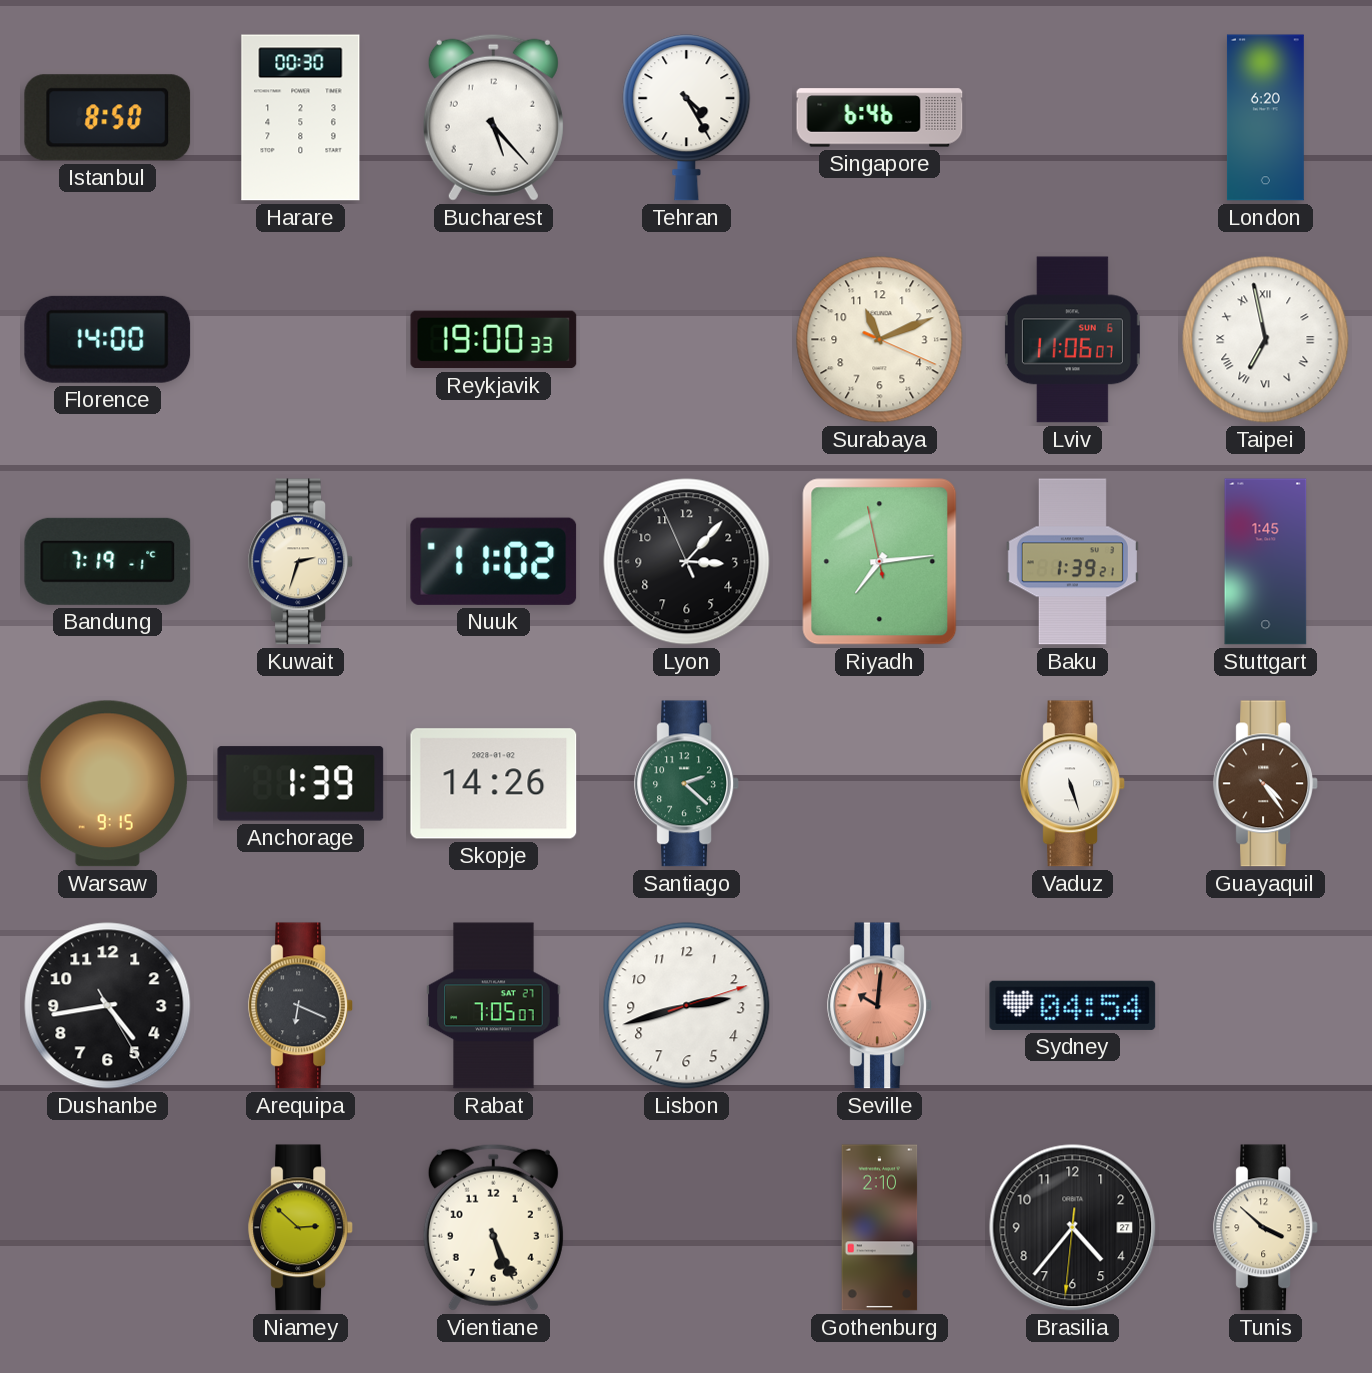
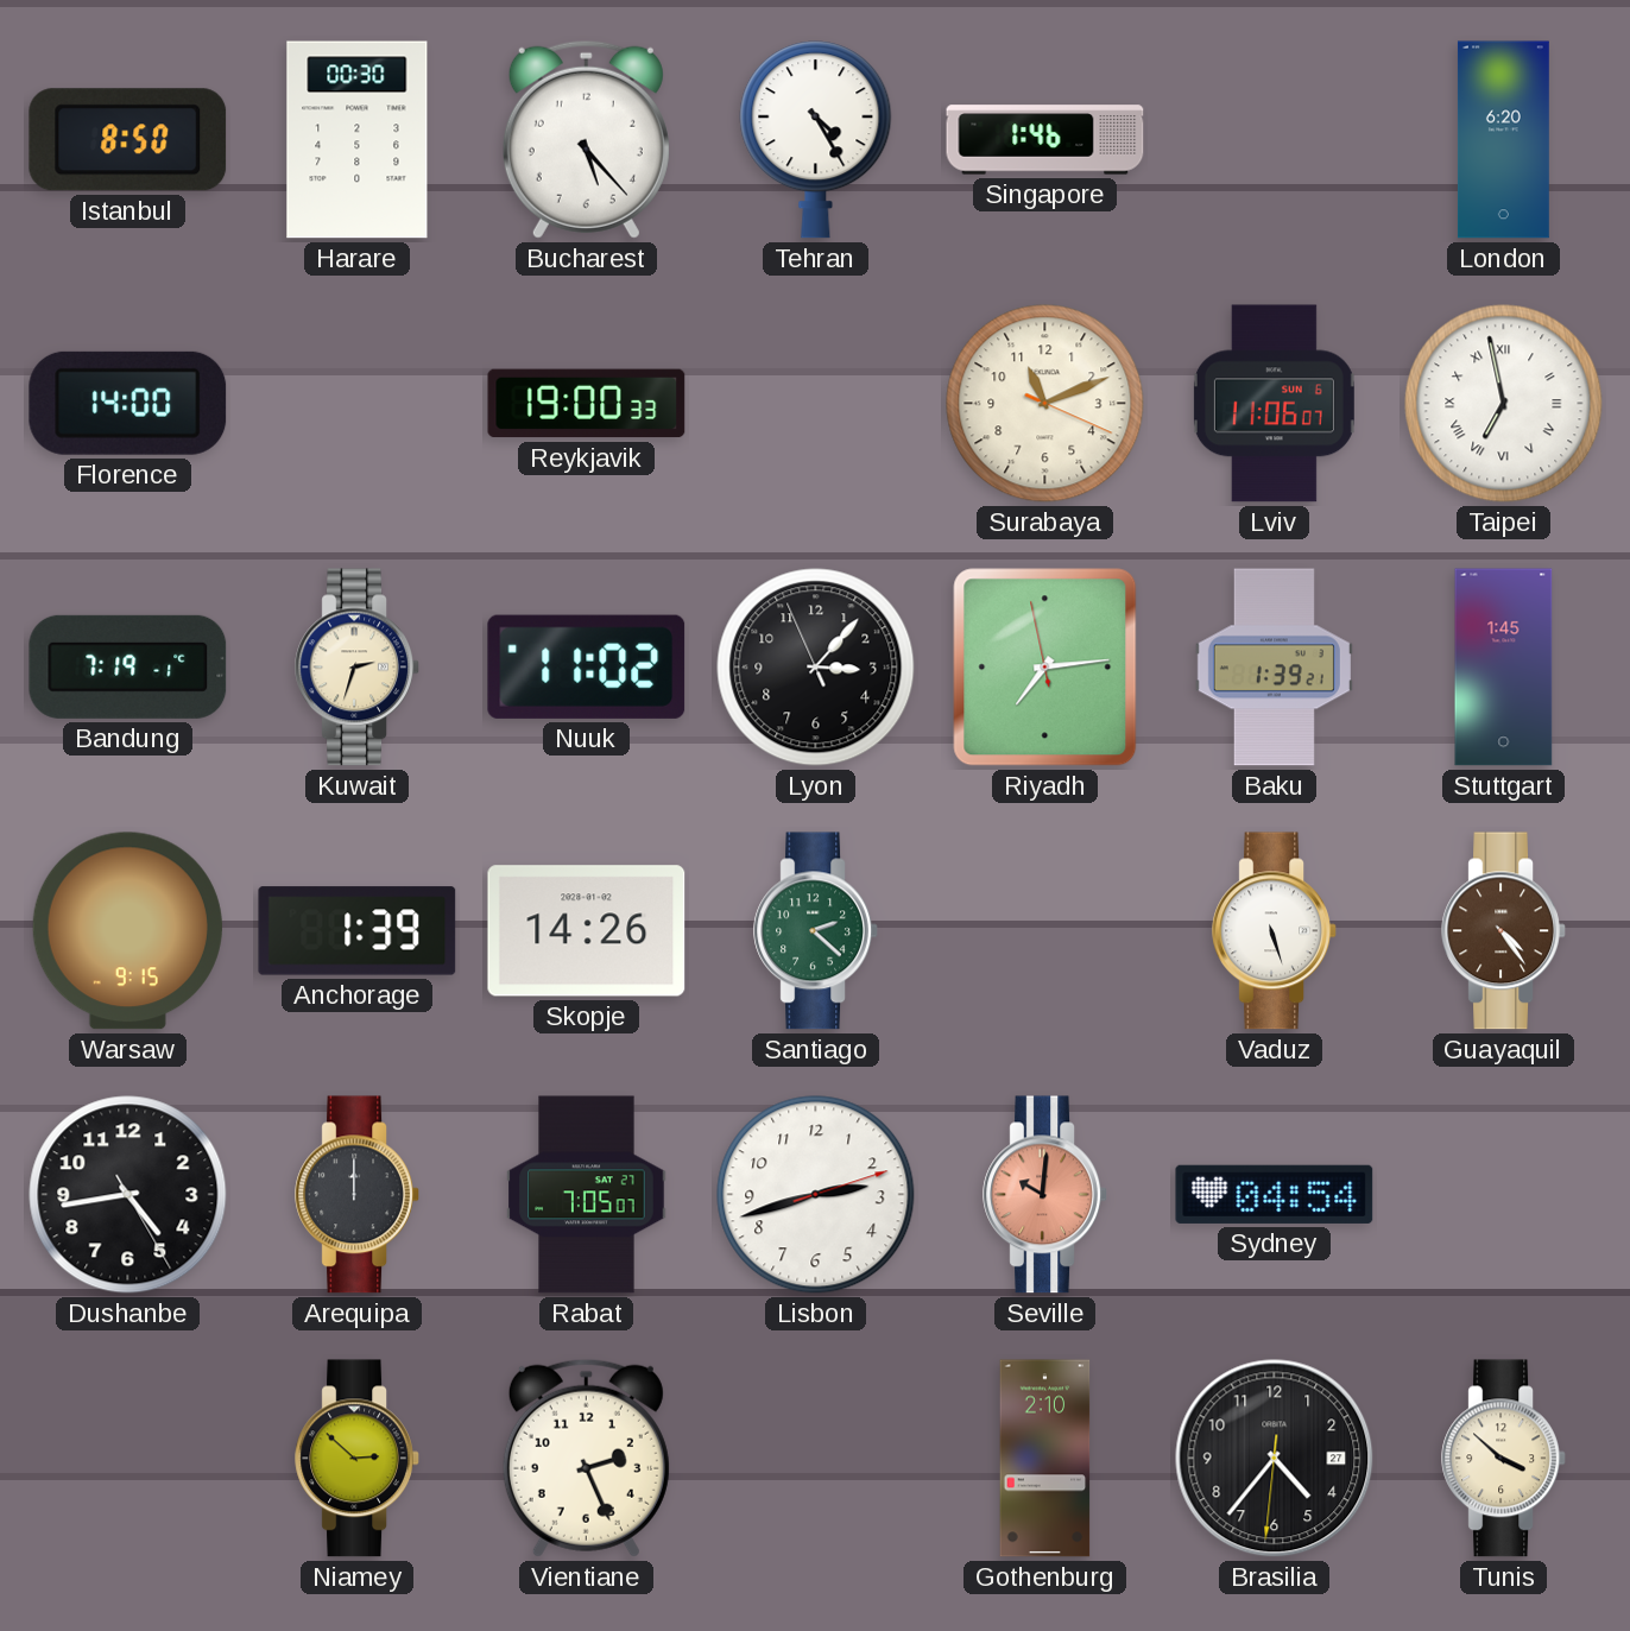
Singapore: 6:46 -> 1:46
Arequipa: 6:19 -> 12:00
Vientiane: 5:26 -> 2:26
